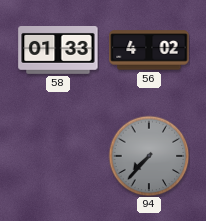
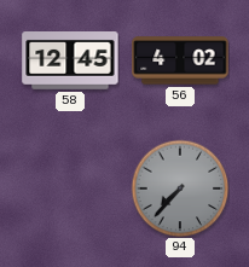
58: 01:33 -> 12:45
